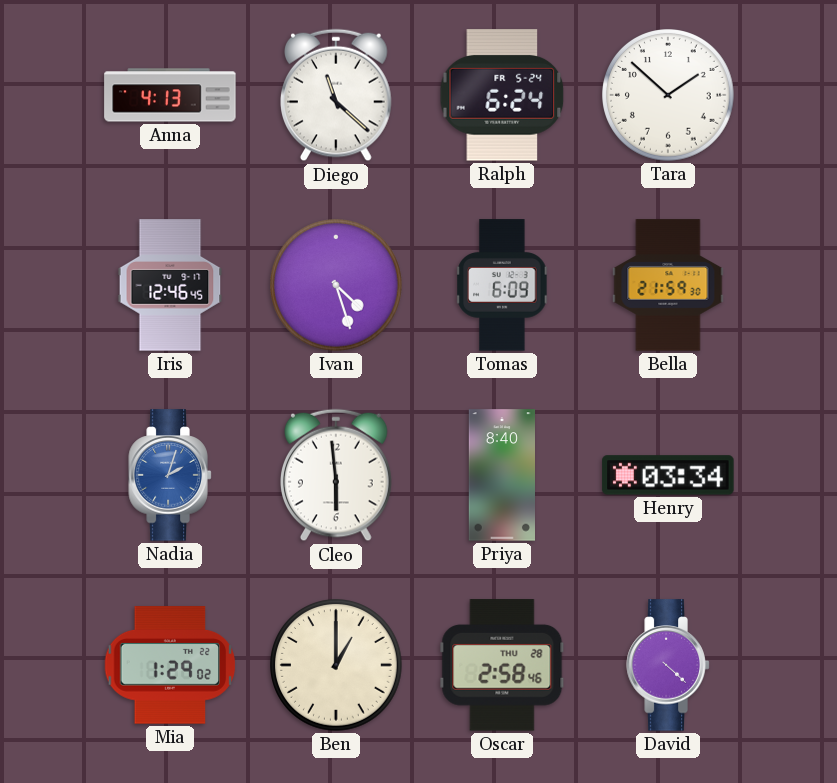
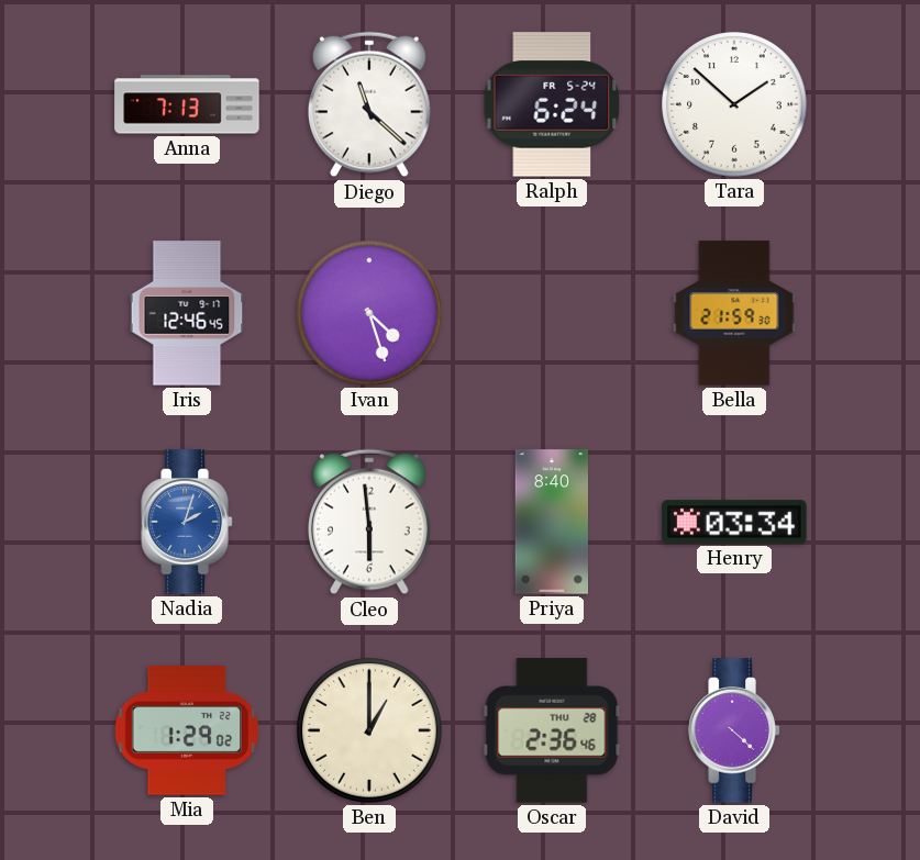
Anna: 4:13 -> 7:13
Tomas: 6:09 -> none
Oscar: 2:58 -> 2:36
